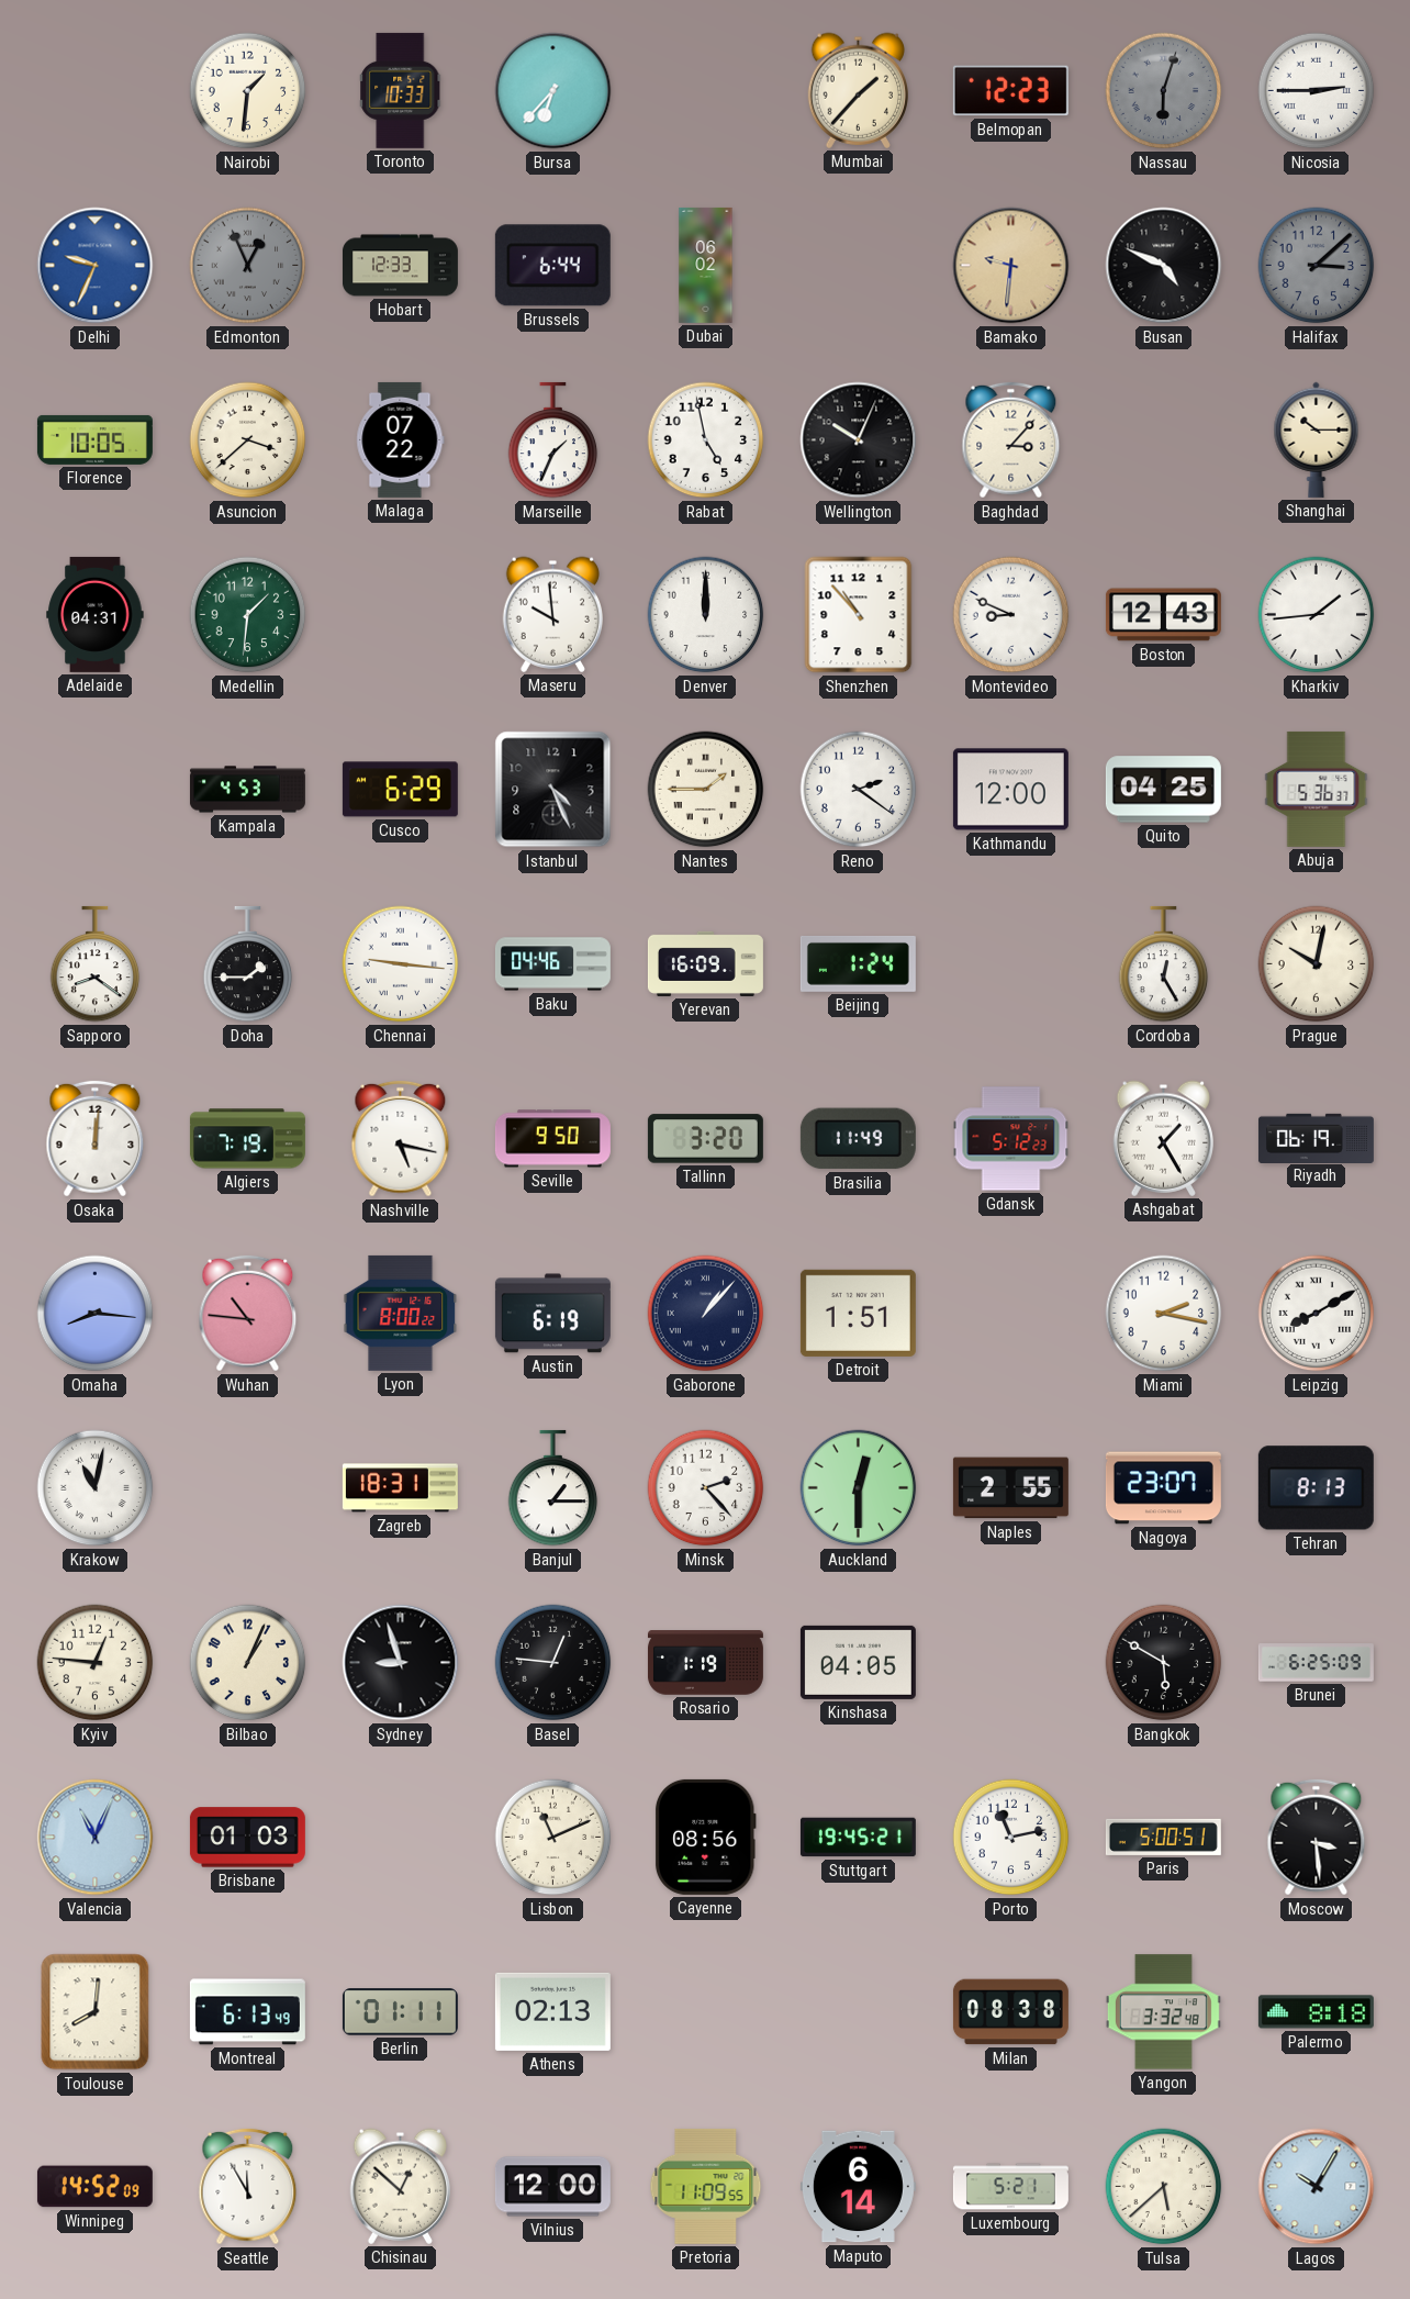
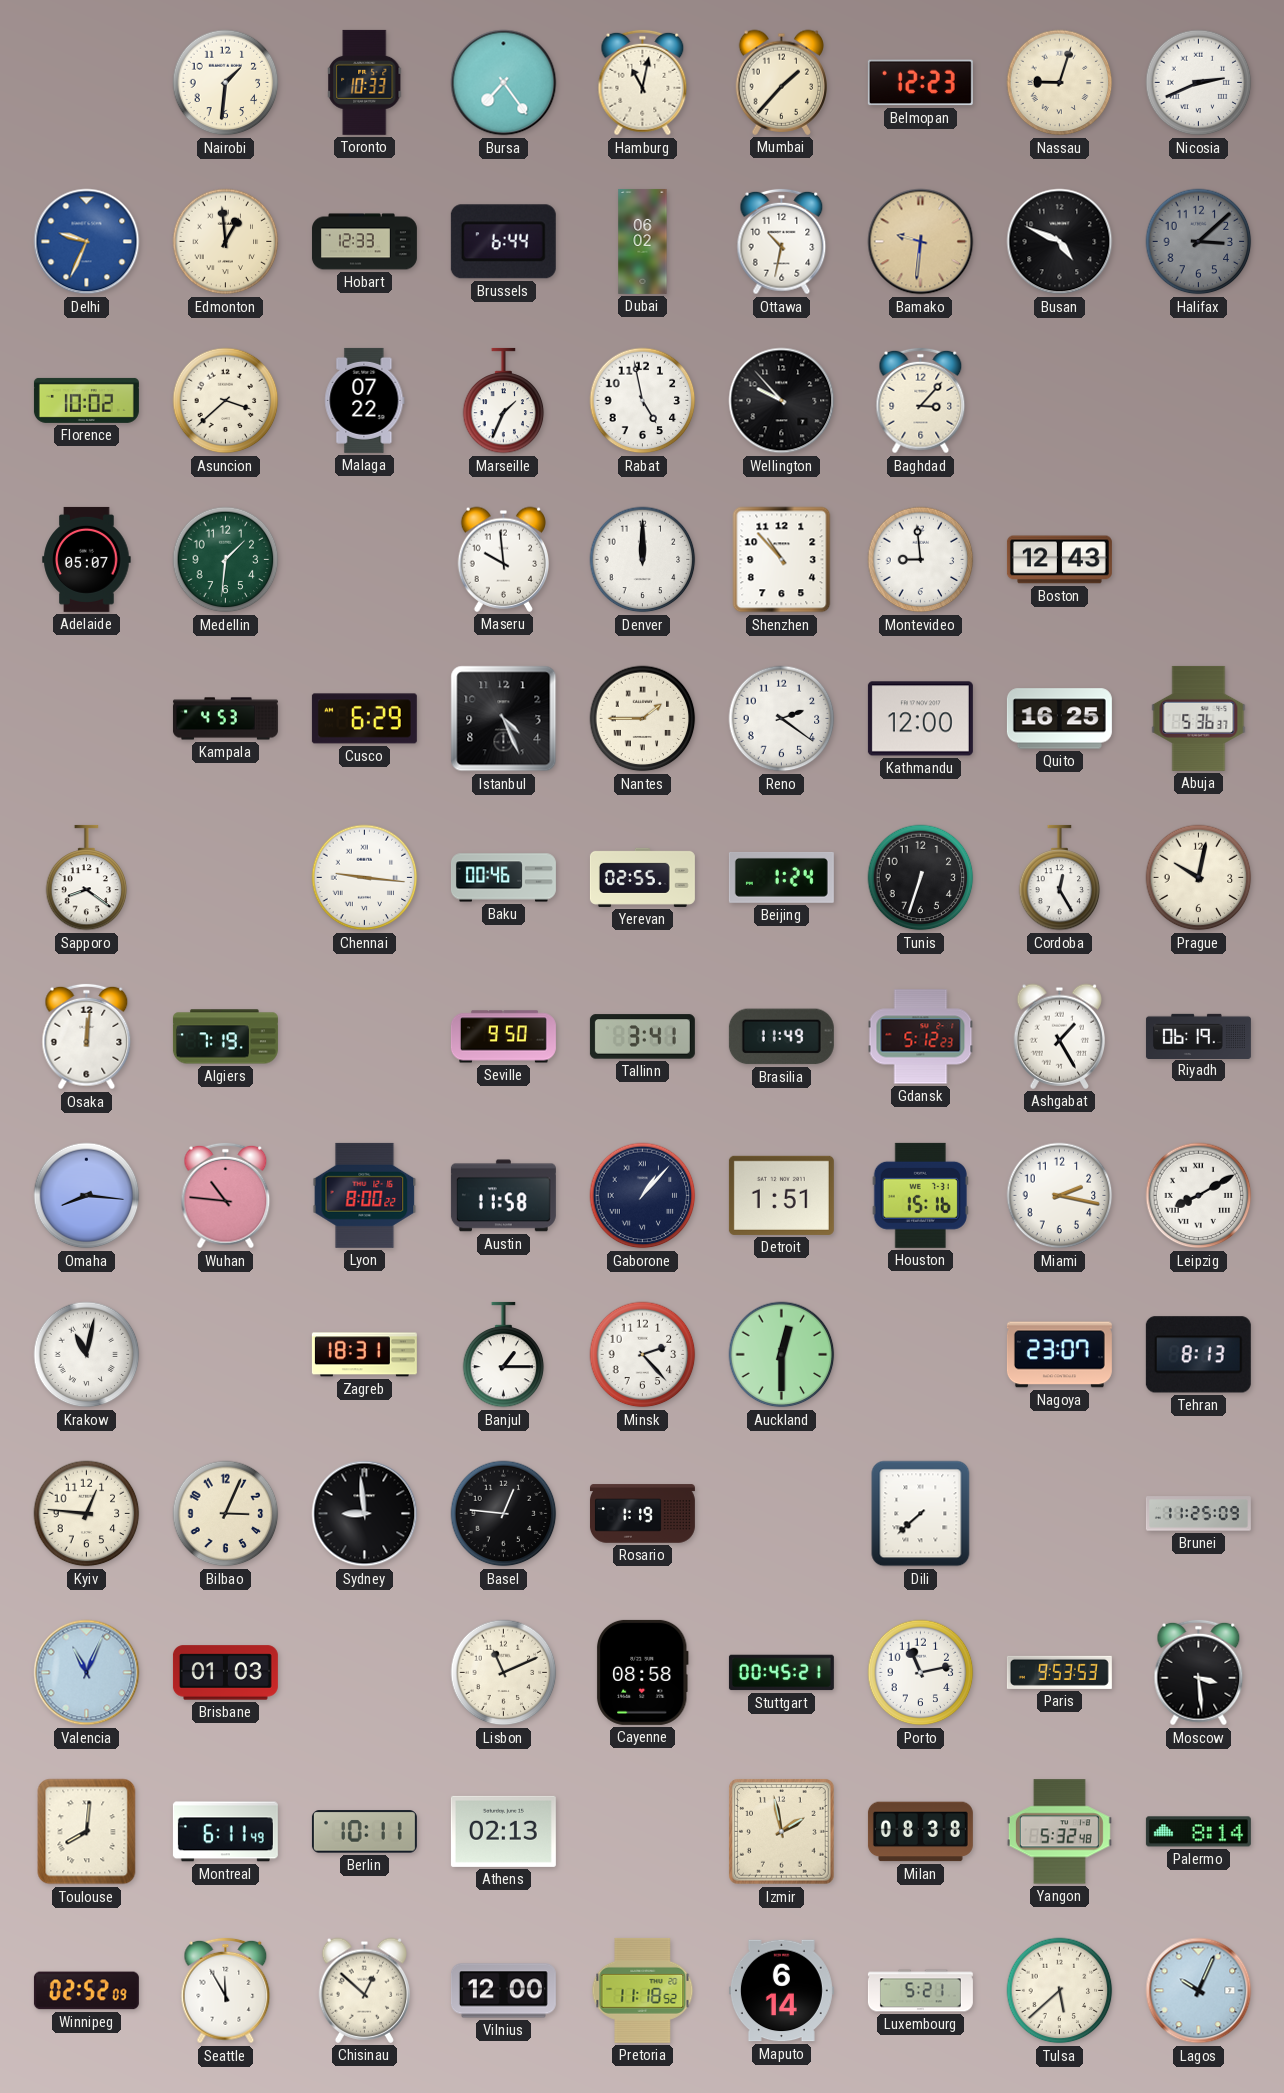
Bursa: 6:37 -> 7:24
Hamburg: none -> 11:02
Nassau: 6:03 -> 9:03
Nassau dial: grey -> cream
Nicosia: 2:45 -> 2:41
Edmonton: 12:56 -> 12:59
Edmonton dial: grey -> cream
Ottawa: none -> 10:32
Florence: 10:05 -> 10:02
Wellington: 10:04 -> 9:53
Shanghai: 10:15 -> none
Adelaide: 04:31 -> 05:07
Montevideo: 8:49 -> 8:59
Kharkiv: 1:44 -> none
Quito: 04:25 -> 16:25
Doha: 1:45 -> none
Baku: 04:46 -> 00:46
Yerevan: 16:09 -> 02:55
Tunis: none -> 6:33
Nashville: 5:17 -> none
Tallinn: 3:20 -> 3:41
Austin: 6:19 -> 11:58
Houston: none -> 15:16
Naples: 2:55 -> none
Bilbao: 1:04 -> 3:04
Sydney: 8:57 -> 8:59
Kinshasa: 04:05 -> none
Dili: none -> 7:38
Bangkok: 5:50 -> none
Brunei: 6:25 -> 11:25
Cayenne: 08:56 -> 08:58
Stuttgart: 19:45 -> 00:45
Paris: 5:00 -> 9:53
Montreal: 6:13 -> 6:11
Berlin: 01:11 -> 10:11
Izmir: none -> 1:58
Yangon: 3:32 -> 5:32
Palermo: 8:18 -> 8:14
Winnipeg: 14:52 -> 02:52
Pretoria: 11:09 -> 11:18
Lagos: 10:05 -> 10:04
